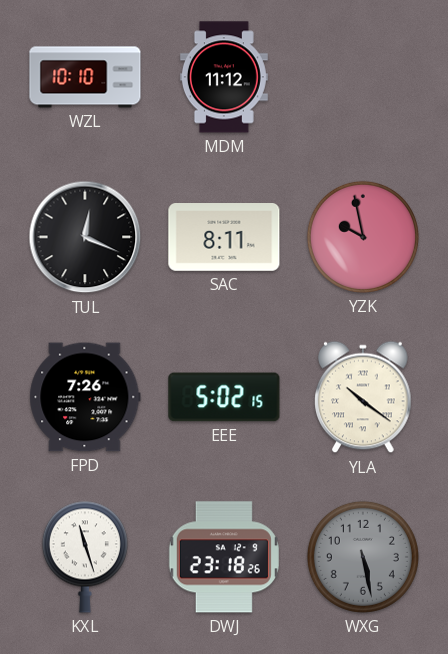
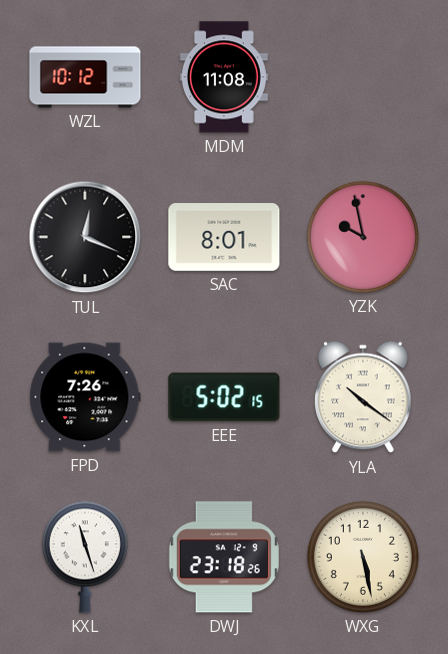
WZL: 10:10 -> 10:12
MDM: 11:12 -> 11:08
SAC: 8:11 -> 8:01
WXG dial: grey -> cream
